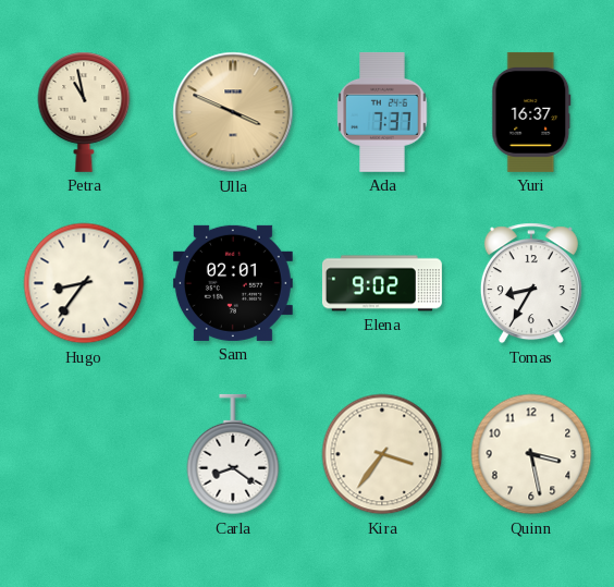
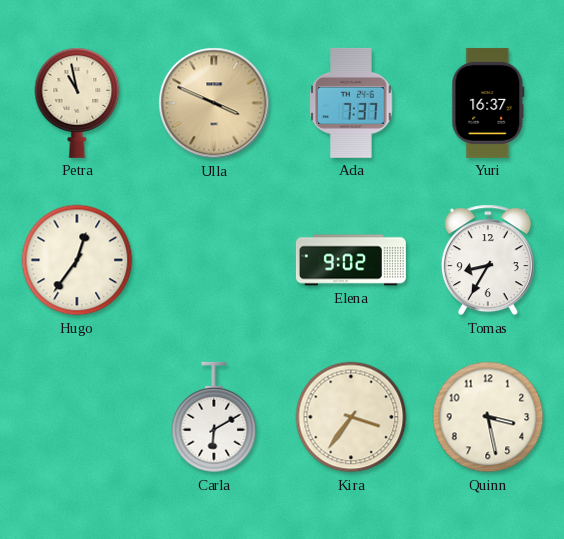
Hugo: 8:36 -> 12:36
Sam: 02:01 -> none
Carla: 8:21 -> 6:10
